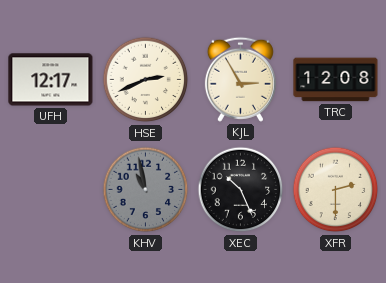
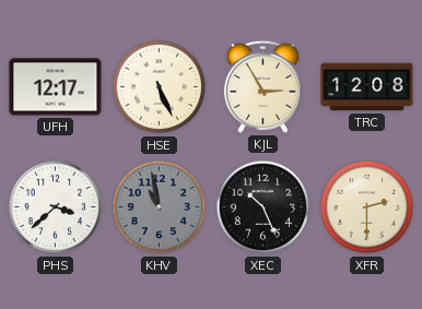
HSE: 2:41 -> 5:26
PHS: none -> 3:38
